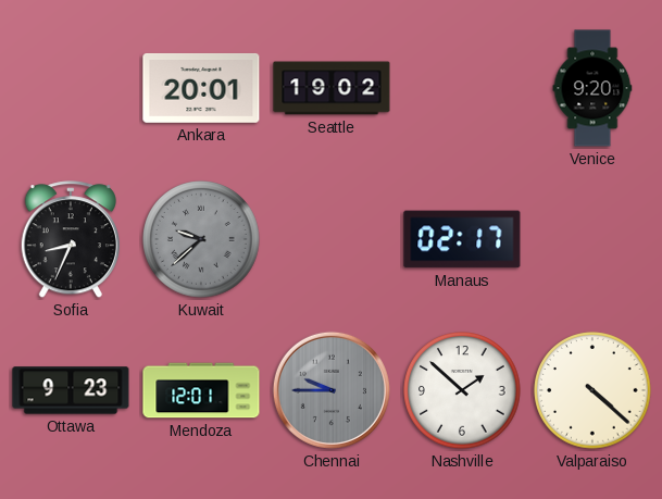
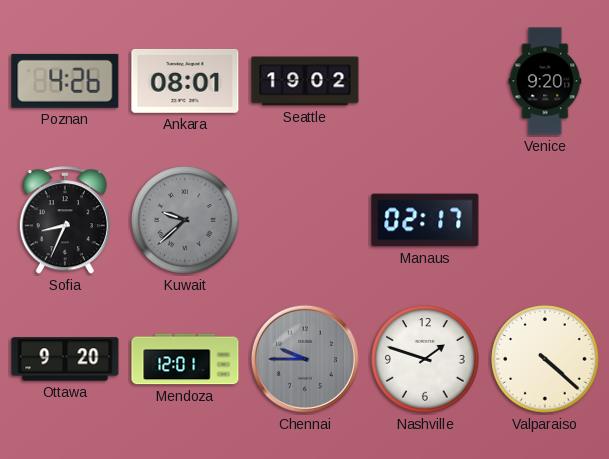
Poznan: none -> 4:26
Ankara: 20:01 -> 08:01
Ottawa: 9:23 -> 9:20
Nashville: 1:52 -> 1:48
